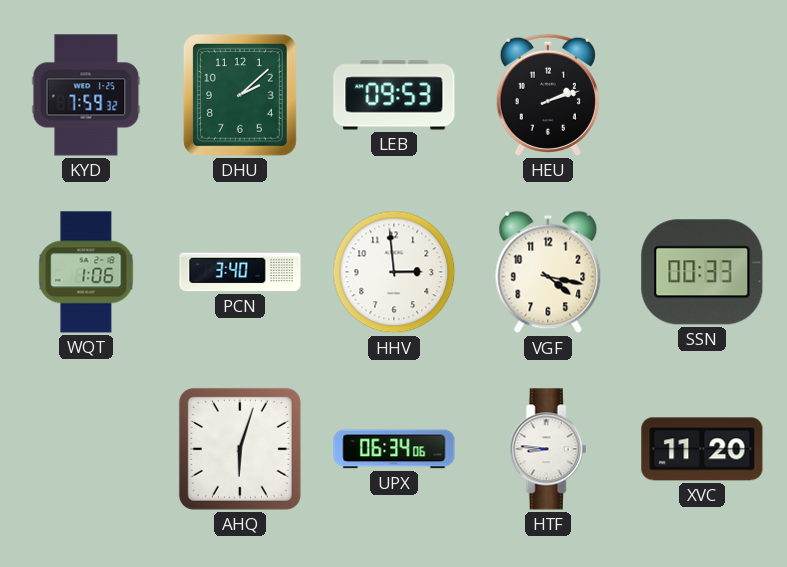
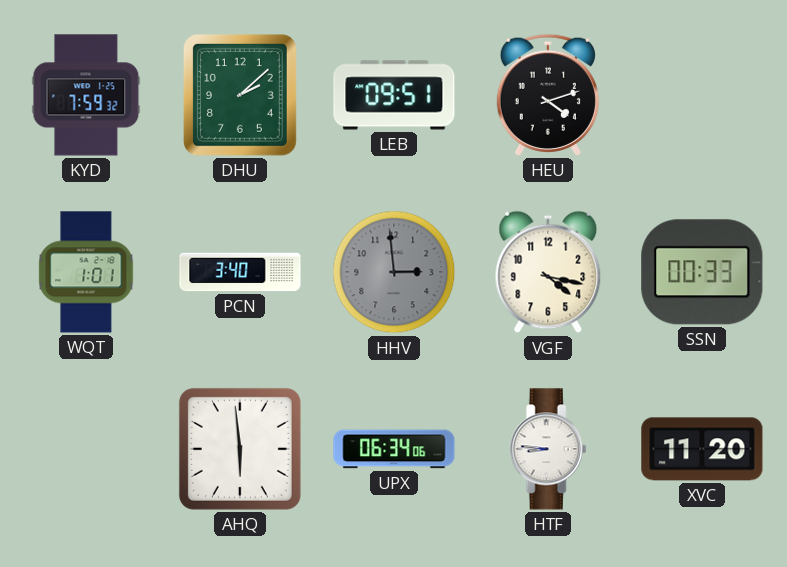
LEB: 09:53 -> 09:51
HEU: 2:12 -> 4:12
WQT: 1:06 -> 1:01
HHV dial: white -> grey
AHQ: 6:03 -> 5:59
